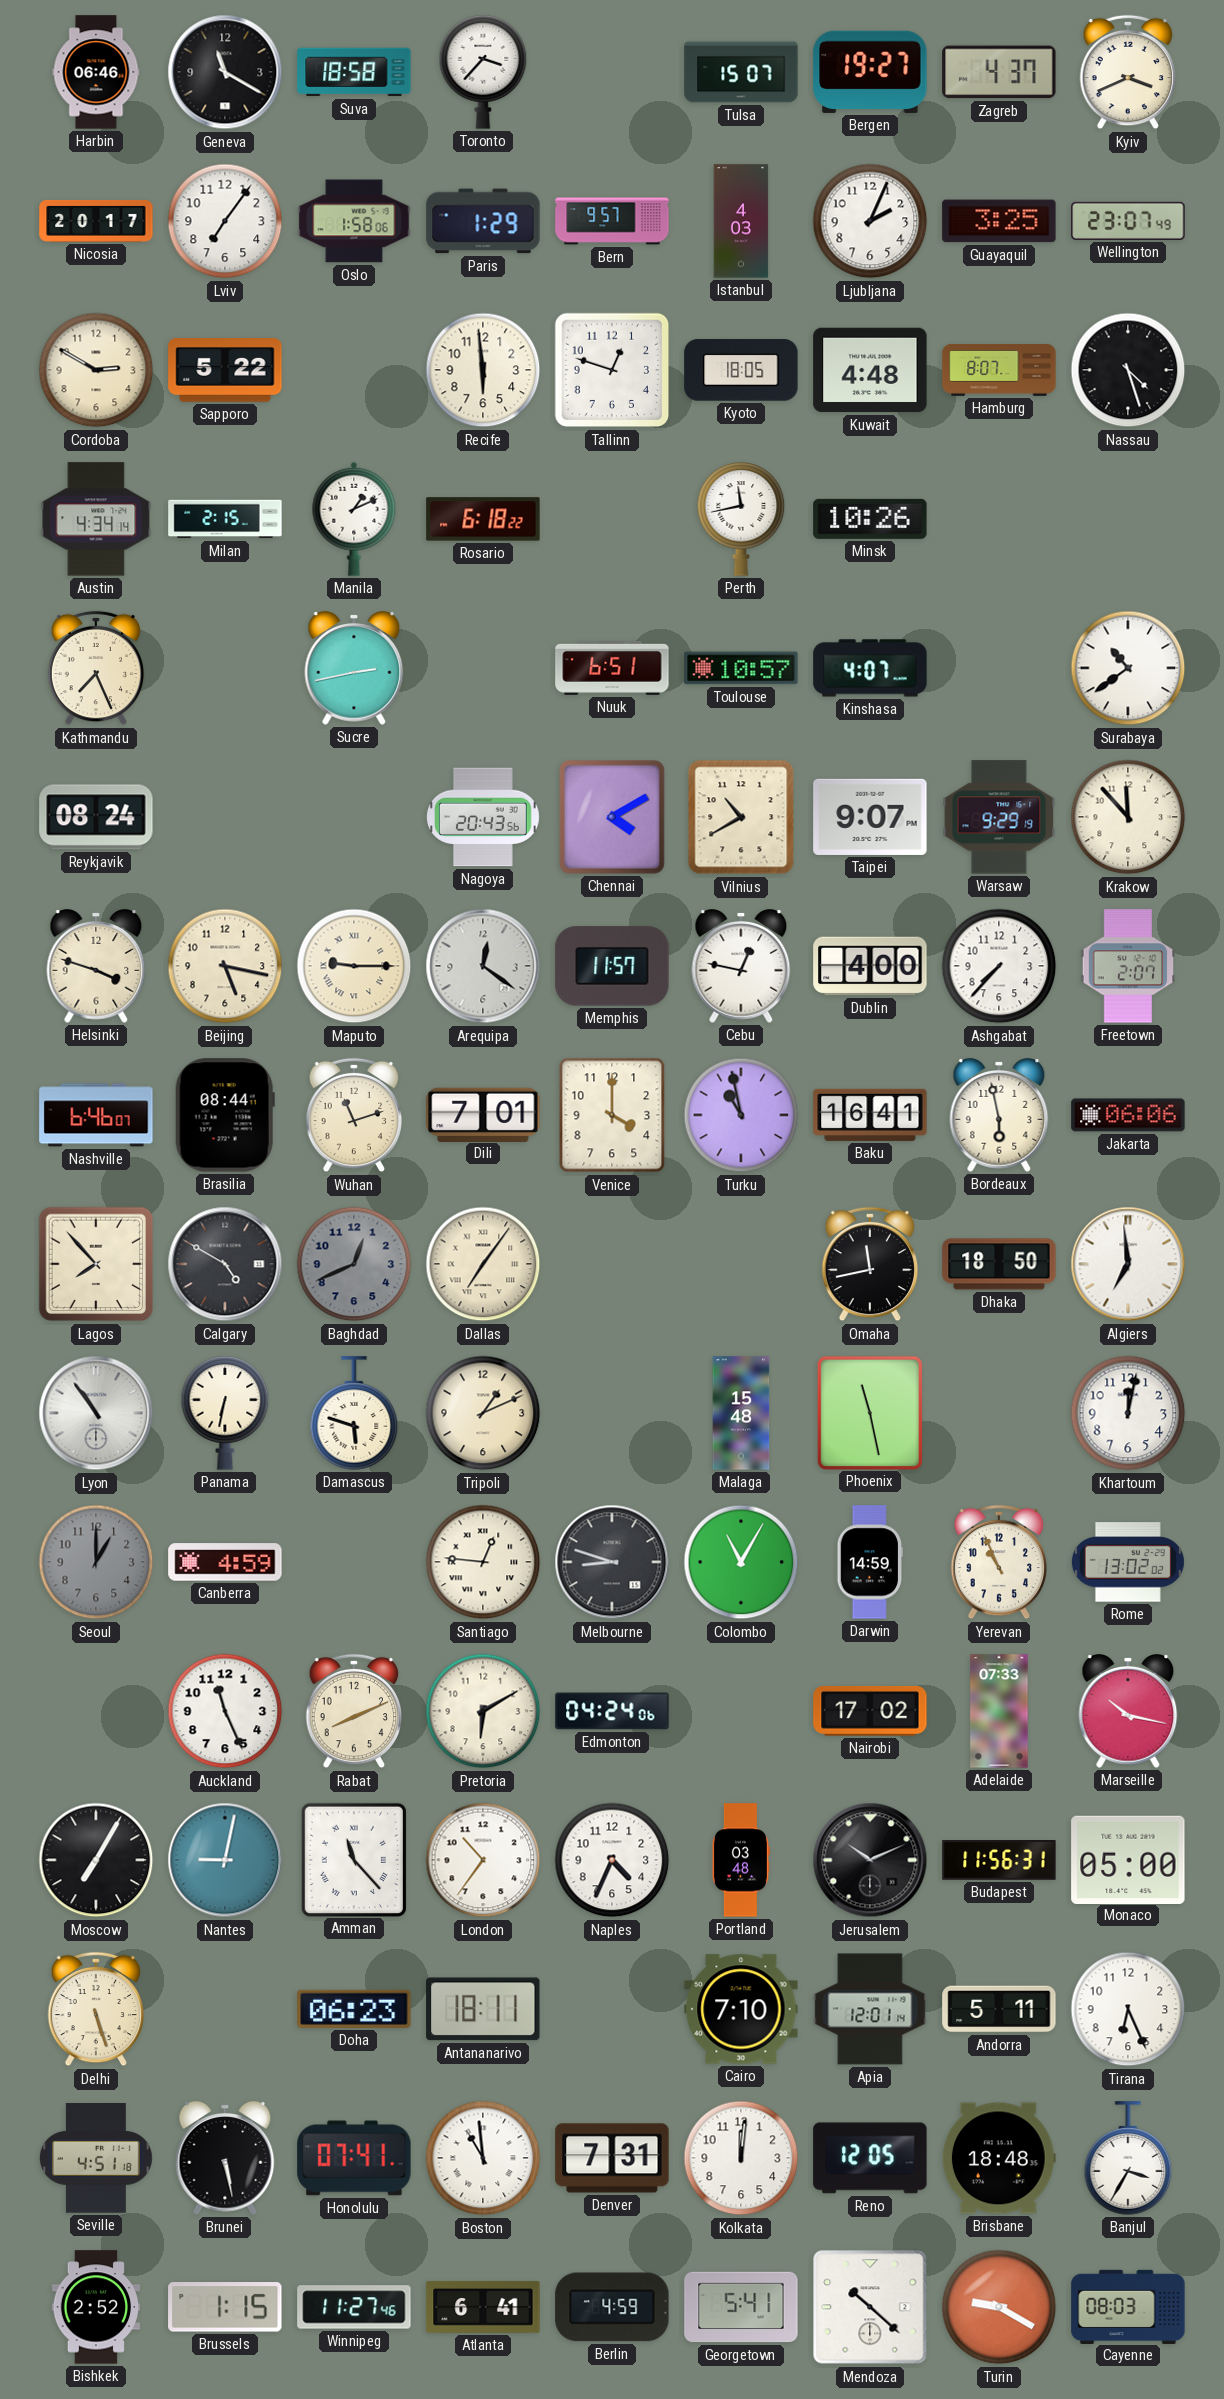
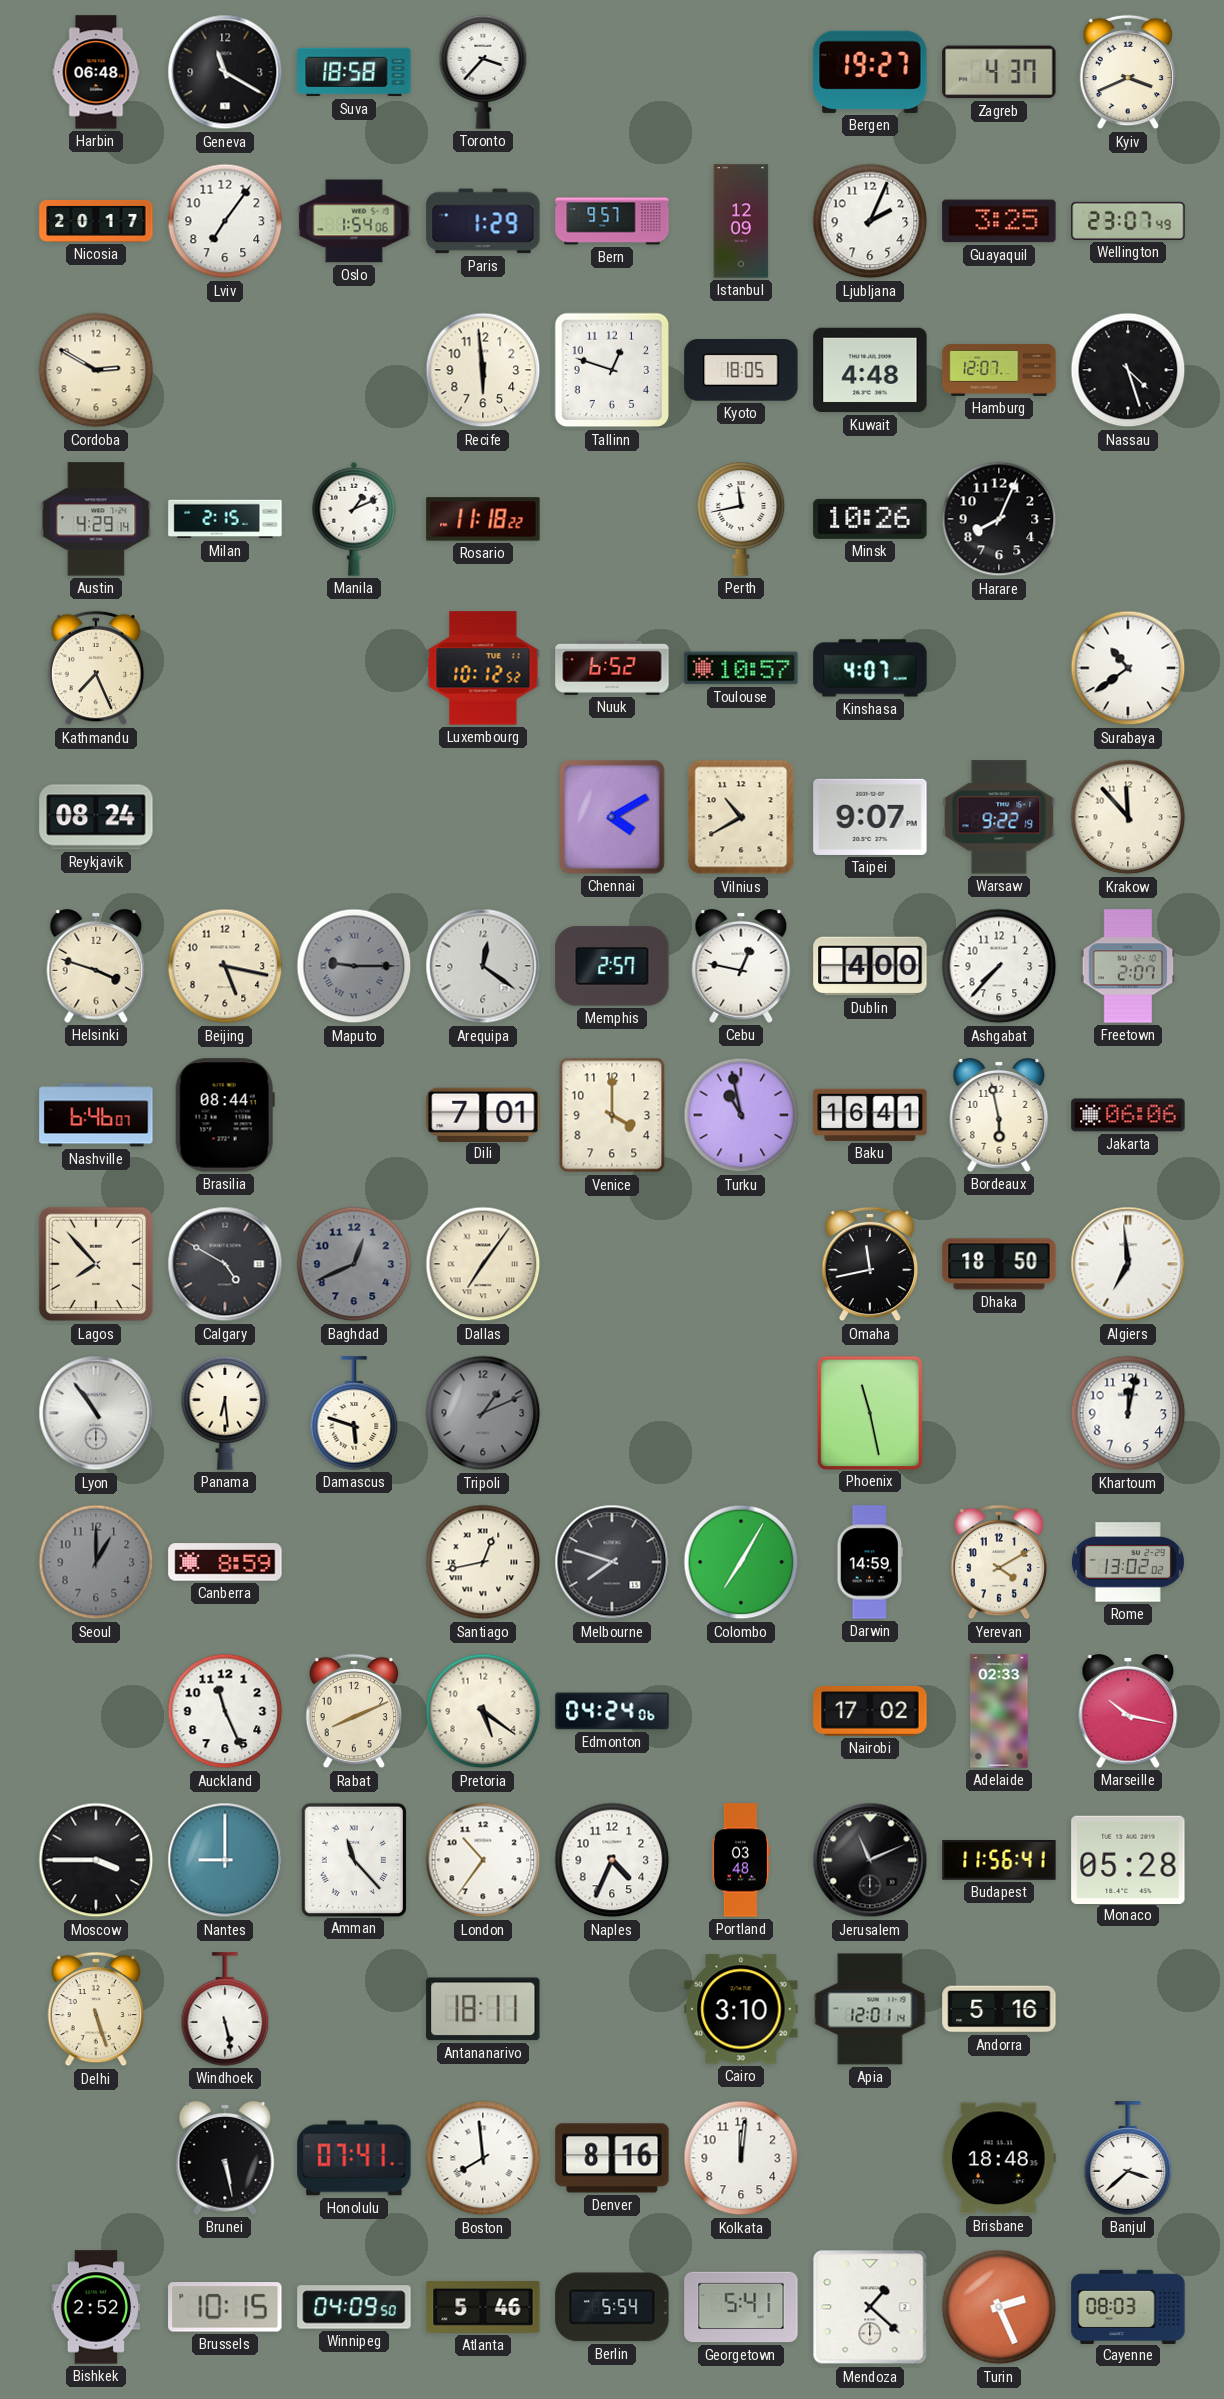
Harbin: 06:46 -> 06:48
Tulsa: 15:07 -> none
Oslo: 1:58 -> 1:54
Istanbul: 4:03 -> 12:09
Sapporo: 5:22 -> none
Hamburg: 8:07 -> 12:07
Austin: 4:34 -> 4:29
Rosario: 6:18 -> 11:18
Harare: none -> 8:04
Sucre: 2:43 -> none
Luxembourg: none -> 10:12
Nuuk: 6:51 -> 6:52
Nagoya: 20:43 -> none
Warsaw: 9:29 -> 9:22
Maputo dial: cream -> grey
Memphis: 11:57 -> 2:57
Wuhan: 11:12 -> none
Panama: 6:32 -> 6:29
Tripoli dial: cream -> grey
Malaga: 15:48 -> none
Canberra: 4:59 -> 8:59
Santiago: 12:46 -> 12:43
Melbourne: 8:48 -> 7:48
Colombo: 11:05 -> 7:05
Yerevan: 10:56 -> 4:10
Pretoria: 6:10 -> 5:21
Adelaide: 07:33 -> 02:33
Moscow: 7:05 -> 3:45
Nantes: 9:02 -> 9:00
Jerusalem: 10:11 -> 11:11
Budapest: 11:56:31 -> 11:56:41
Monaco: 05:00 -> 05:28
Windhoek: none -> 5:28
Doha: 06:23 -> none
Cairo: 7:10 -> 3:10
Andorra: 5:11 -> 5:16
Tirana: 6:26 -> none
Seville: 4:51 -> none
Boston: 10:59 -> 7:59
Denver: 7:31 -> 8:16
Reno: 12:05 -> none
Banjul: 3:35 -> 3:38
Brussels: 1:15 -> 10:15
Winnipeg: 11:27 -> 04:09
Atlanta: 6:41 -> 5:46
Berlin: 4:59 -> 5:54
Mendoza: 10:22 -> 1:22
Turin: 9:20 -> 2:26
